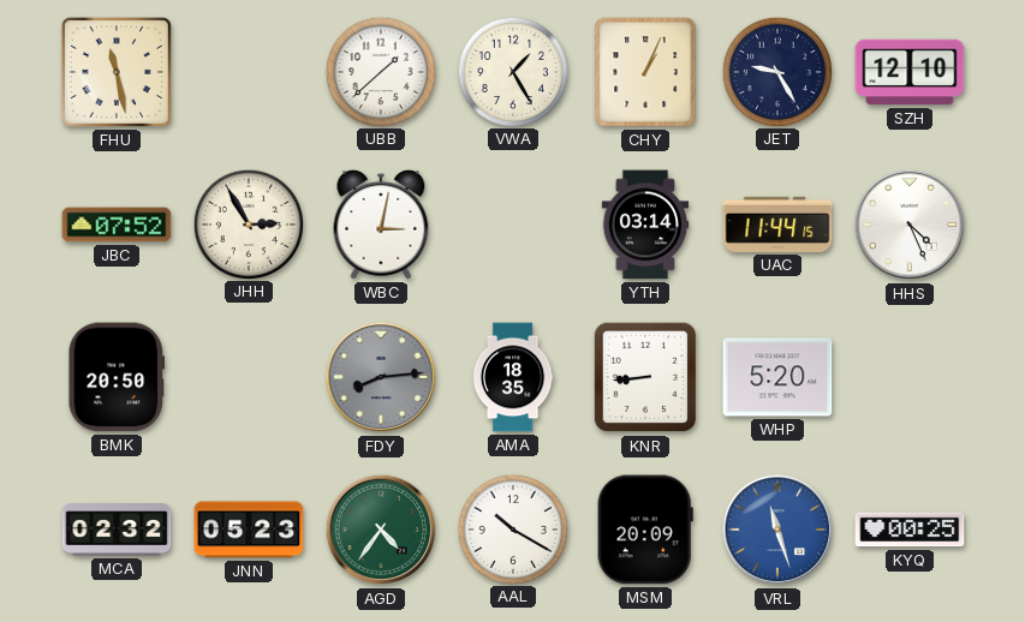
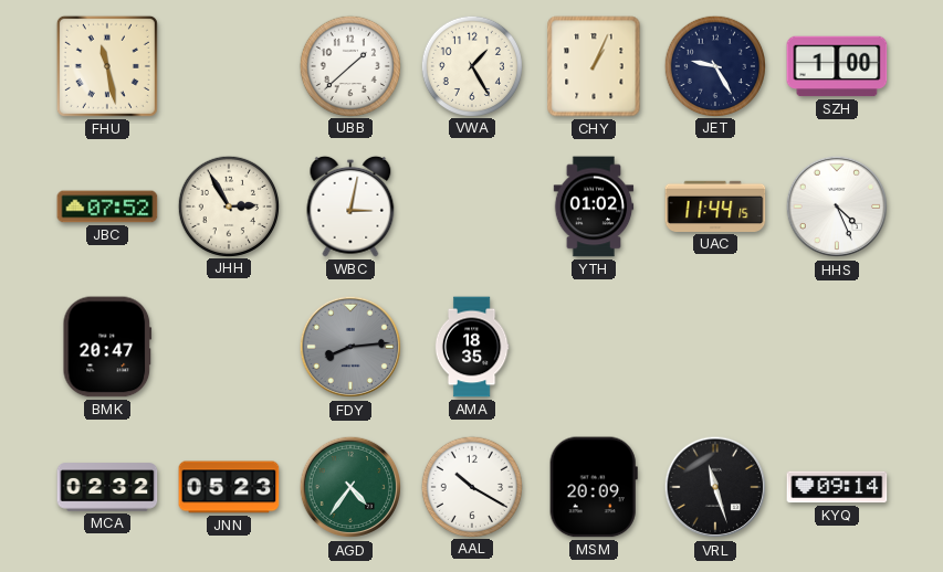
SZH: 12:10 -> 1:00
YTH: 03:14 -> 01:02
BMK: 20:50 -> 20:47
KNR: 8:44 -> none
WHP: 5:20 -> none
VRL dial: blue -> black
KYQ: 00:25 -> 09:14
